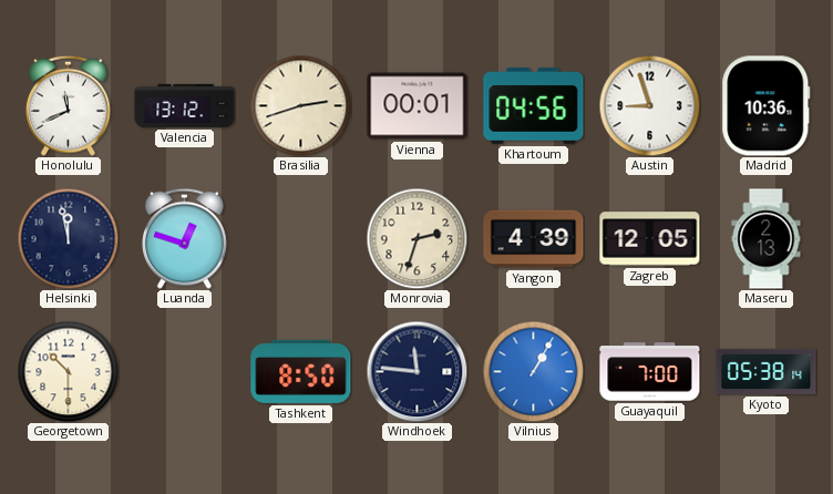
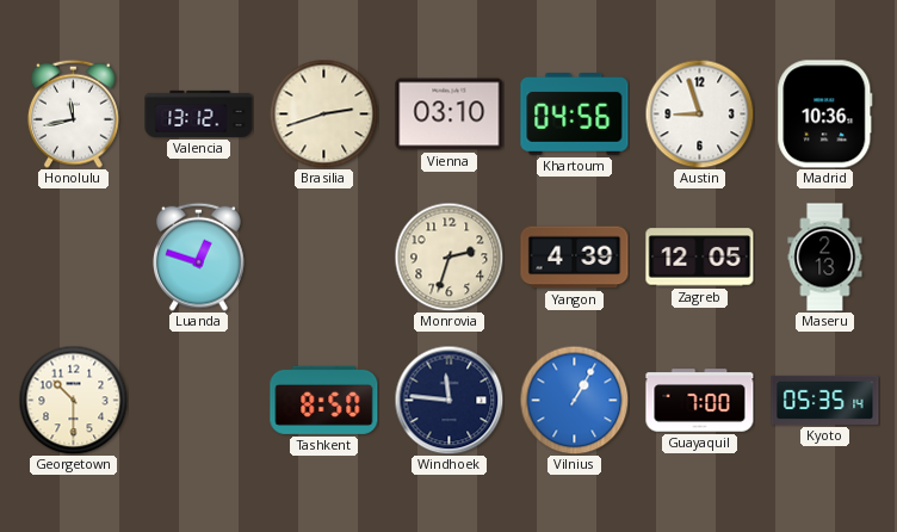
Honolulu: 11:41 -> 11:43
Vienna: 00:01 -> 03:10
Helsinki: 11:58 -> none
Kyoto: 05:38 -> 05:35
